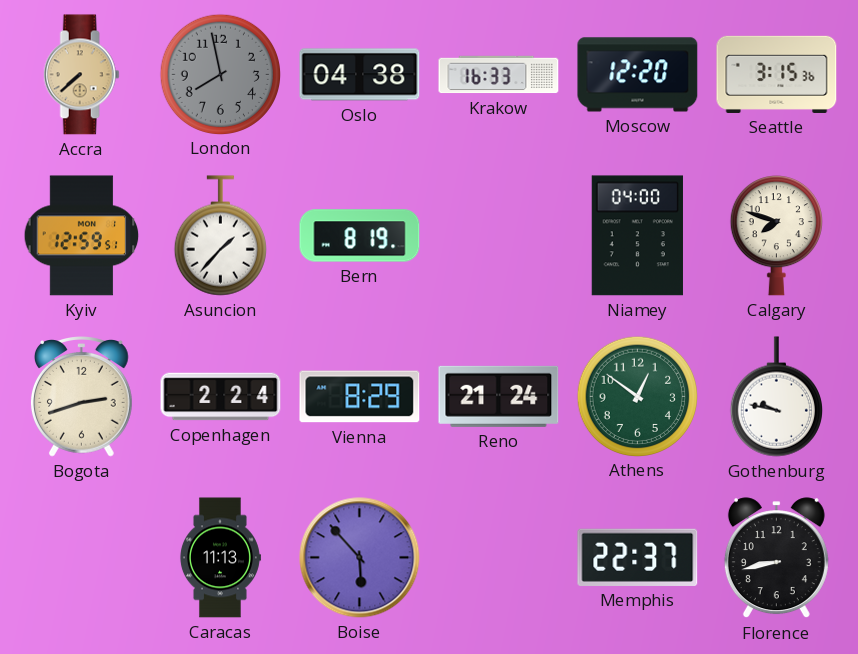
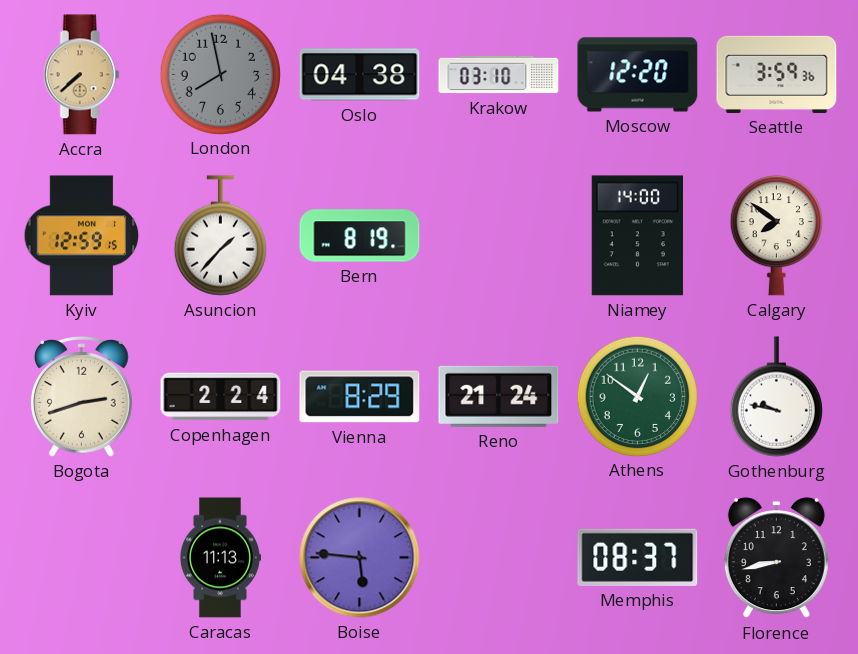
Krakow: 16:33 -> 03:10
Seattle: 3:15 -> 3:59
Kyiv: 12:59:51 -> 12:59:15
Niamey: 04:00 -> 14:00
Calgary: 7:48 -> 7:51
Boise: 5:53 -> 5:46
Memphis: 22:37 -> 08:37
